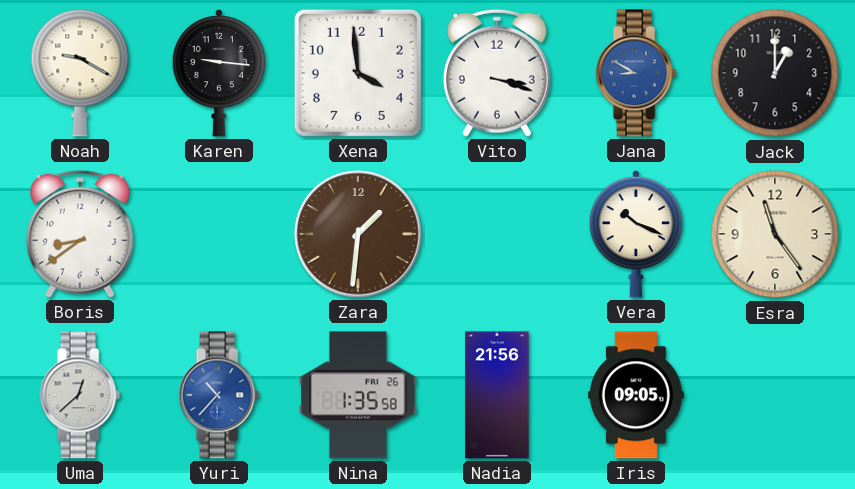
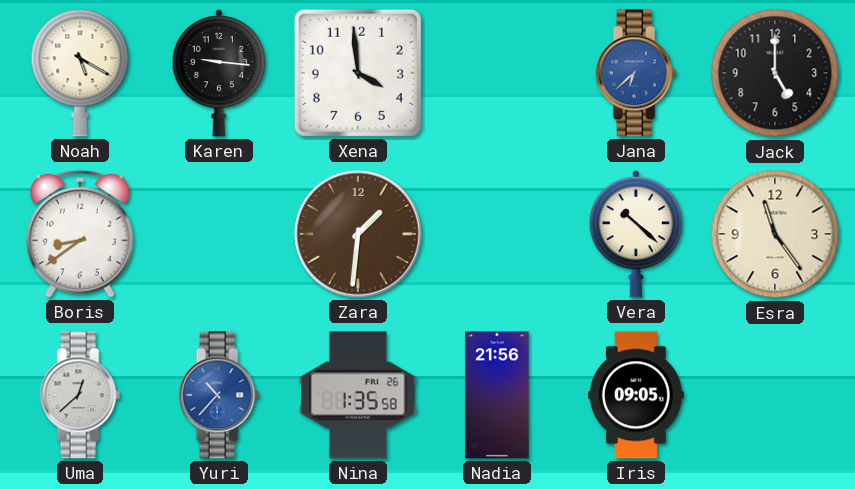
Noah: 9:20 -> 5:20
Vito: 3:18 -> none
Jana: 8:50 -> 6:38
Jack: 1:00 -> 5:00
Vera: 10:19 -> 10:22
